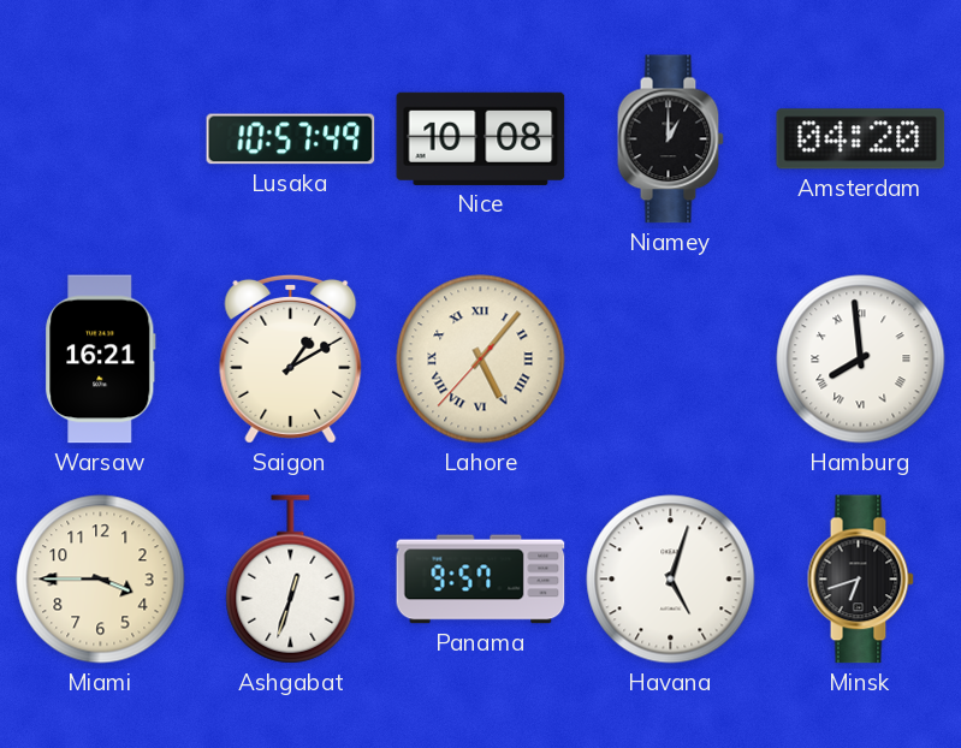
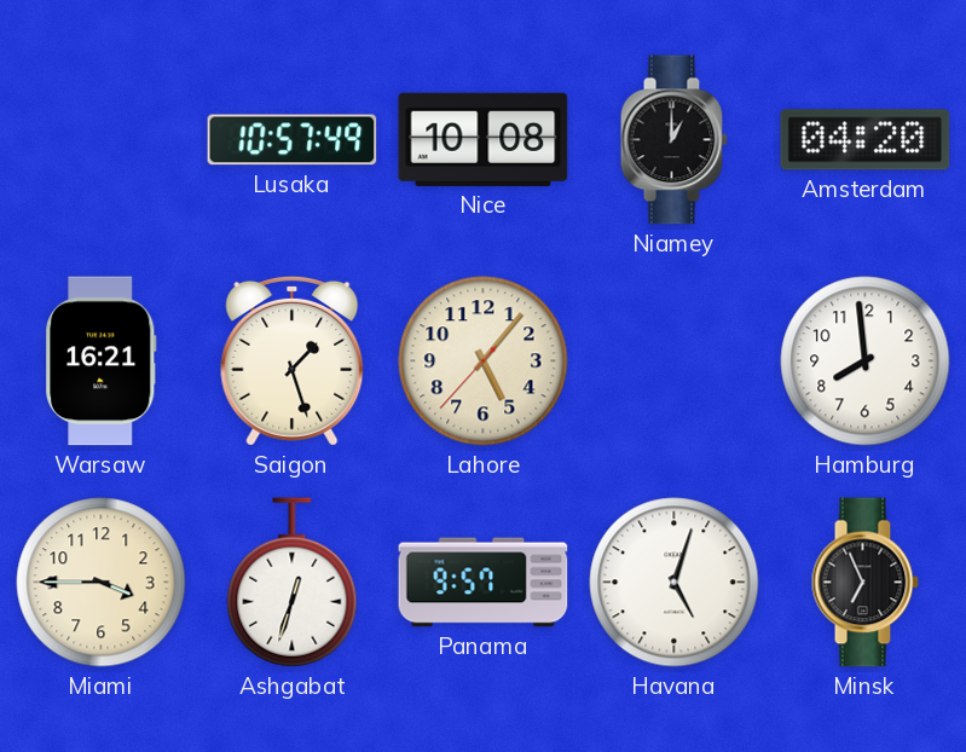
Saigon: 1:10 -> 1:27
Lahore numerals: Roman -> Arabic
Hamburg numerals: Roman -> Arabic
Minsk: 6:42 -> 6:56
